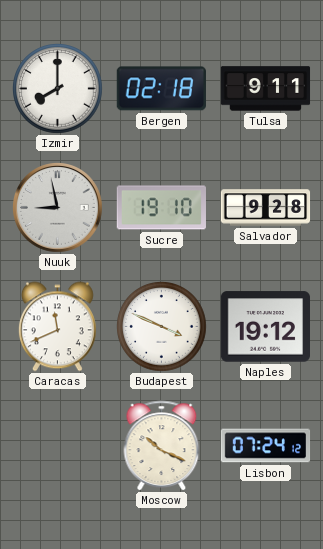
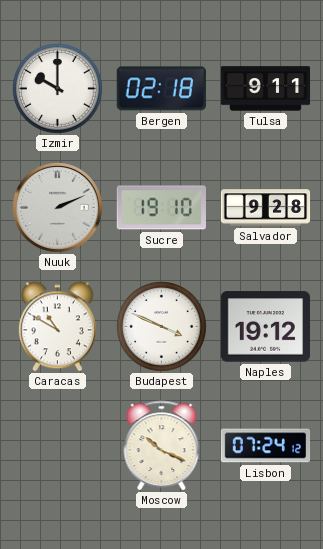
Izmir: 8:00 -> 10:00
Nuuk: 8:58 -> 2:11
Caracas: 11:41 -> 10:50
